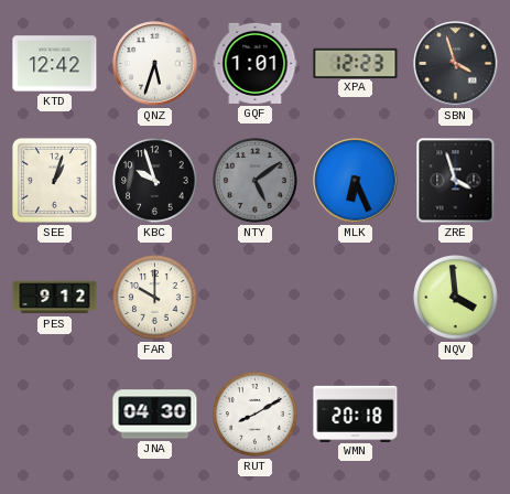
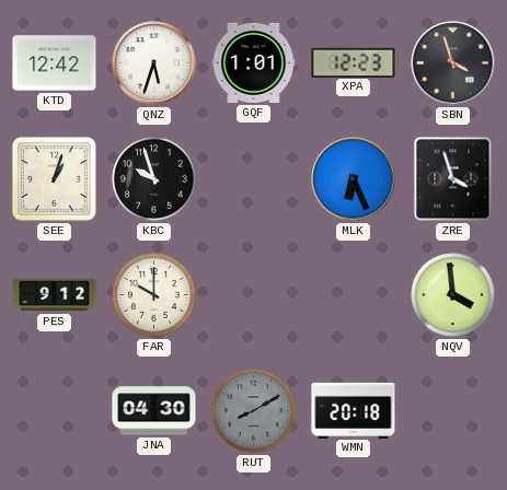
NTY: 5:09 -> none
RUT dial: white -> grey
